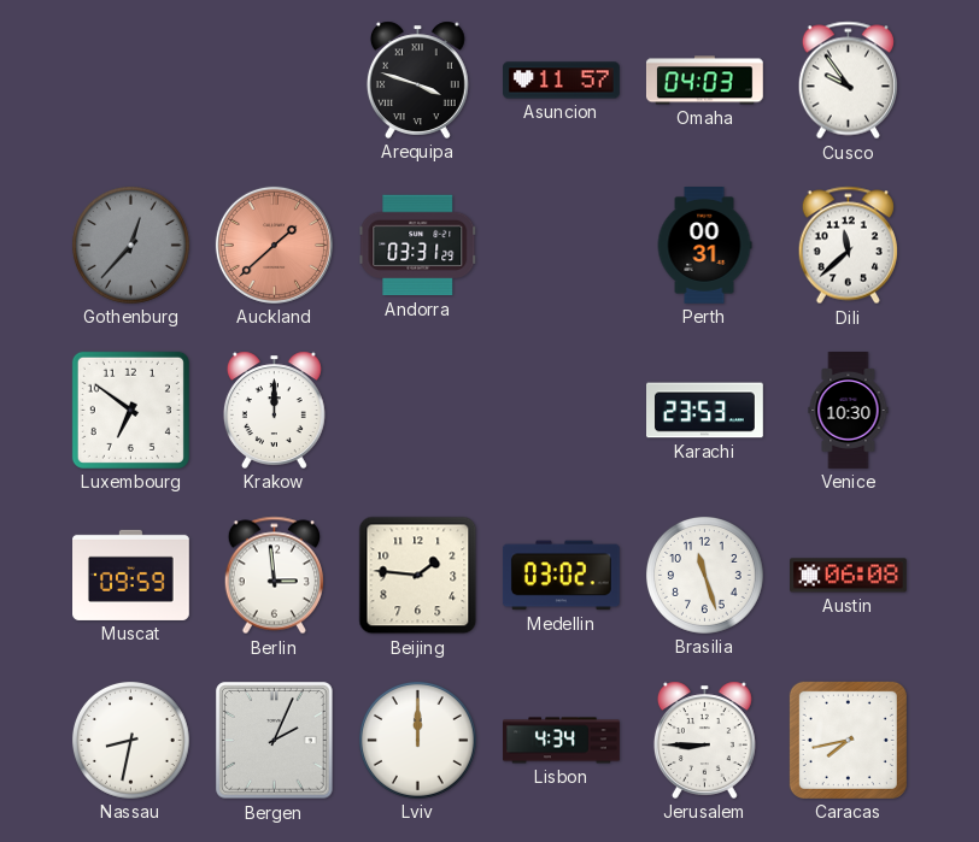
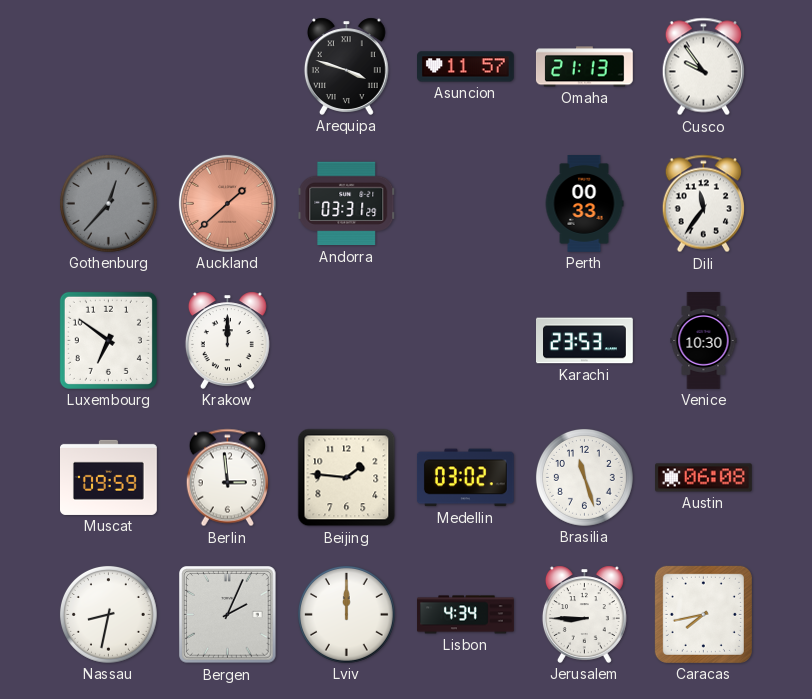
Omaha: 04:03 -> 21:13
Perth: 00:31 -> 00:33
Dili: 11:38 -> 11:36
